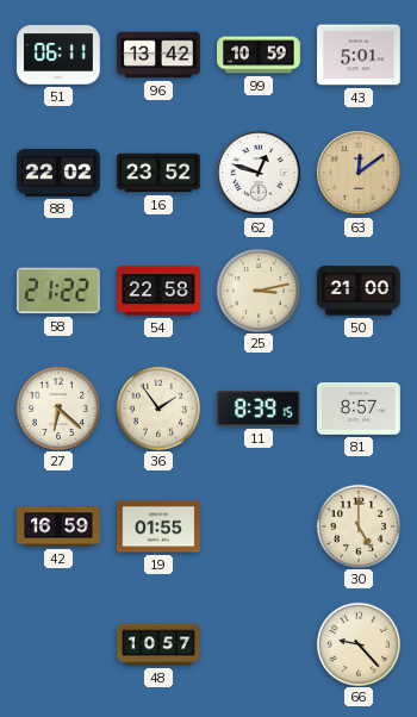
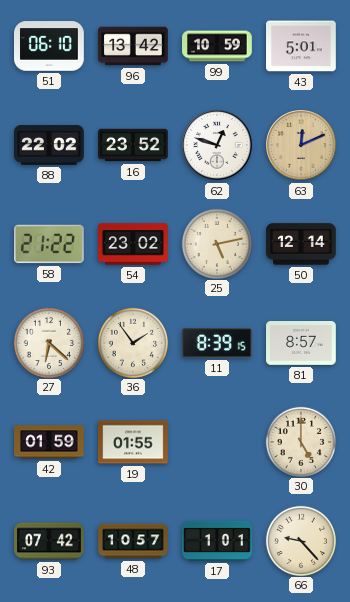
51: 06:11 -> 06:10
63: 12:09 -> 12:11
54: 22:58 -> 23:02
25: 3:13 -> 5:13
50: 21:00 -> 12:14
42: 16:59 -> 01:59
93: none -> 07:42
17: none -> 1:01
